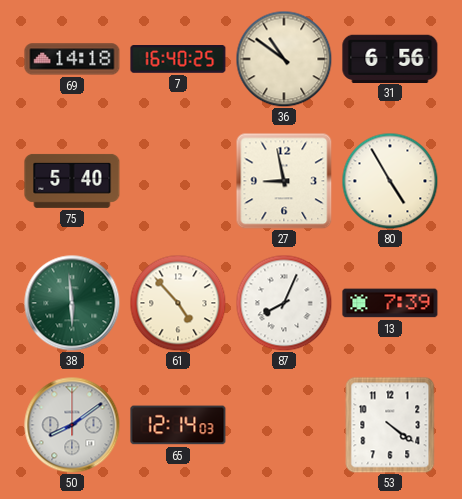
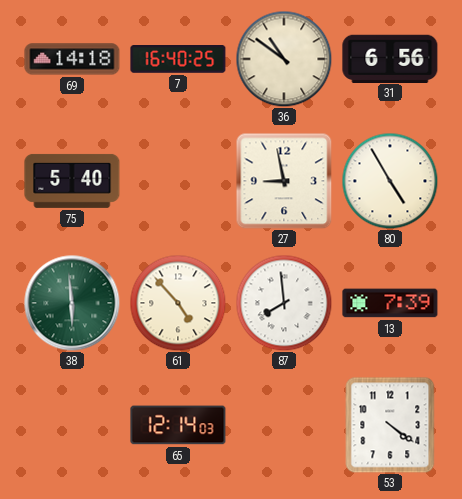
87: 8:04 -> 7:59
50: 8:09 -> none
